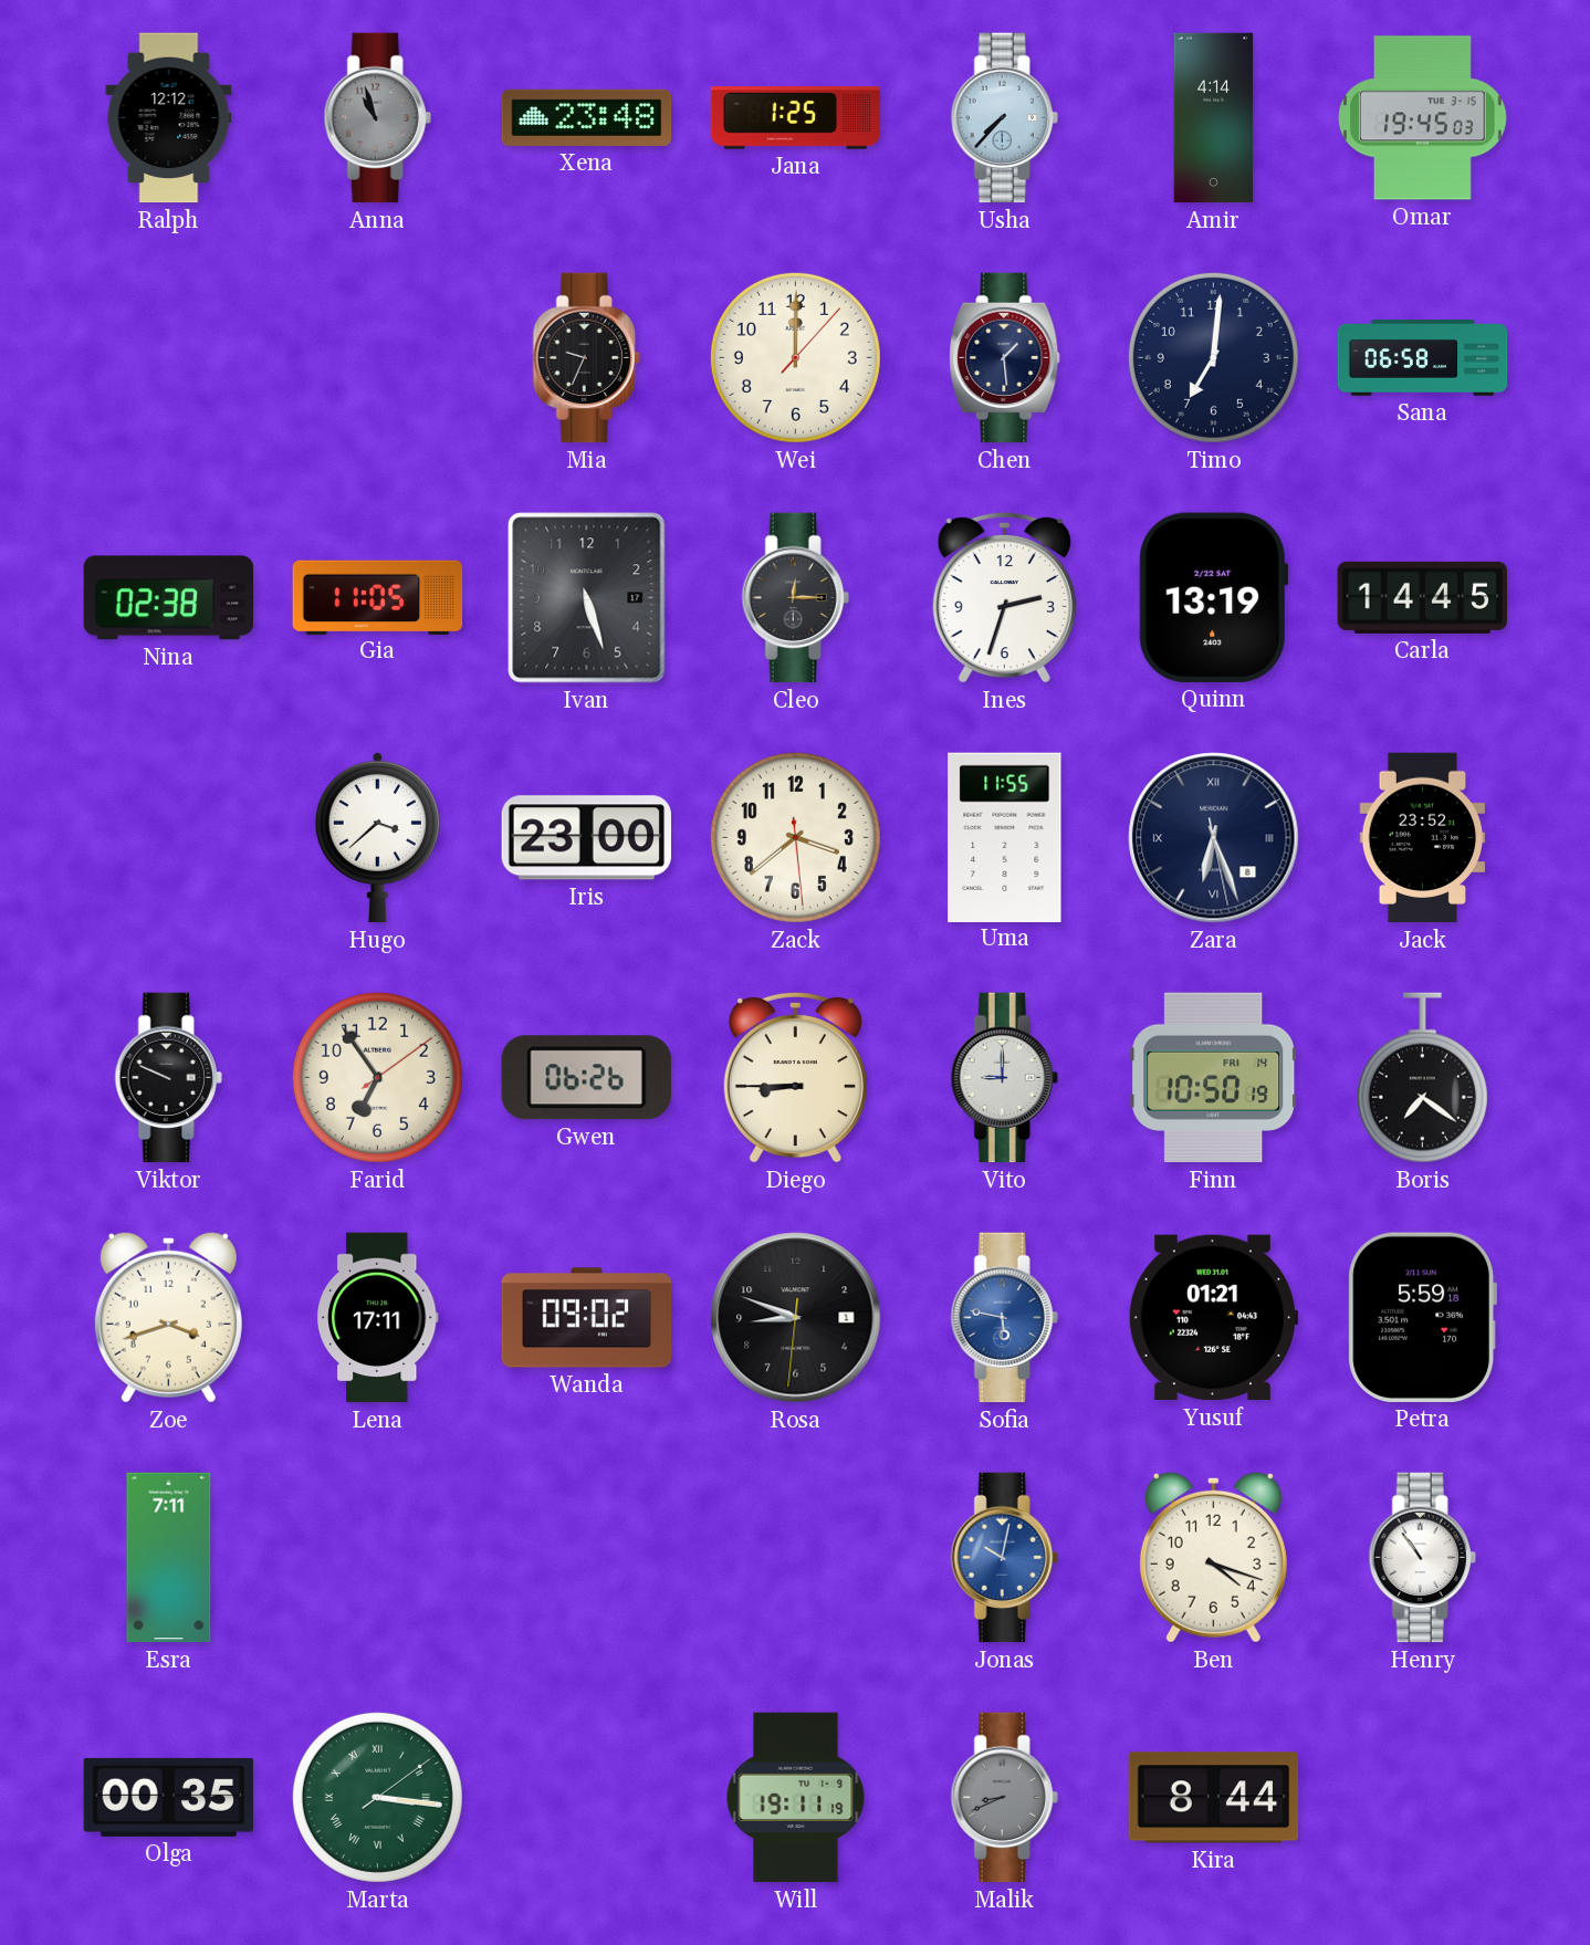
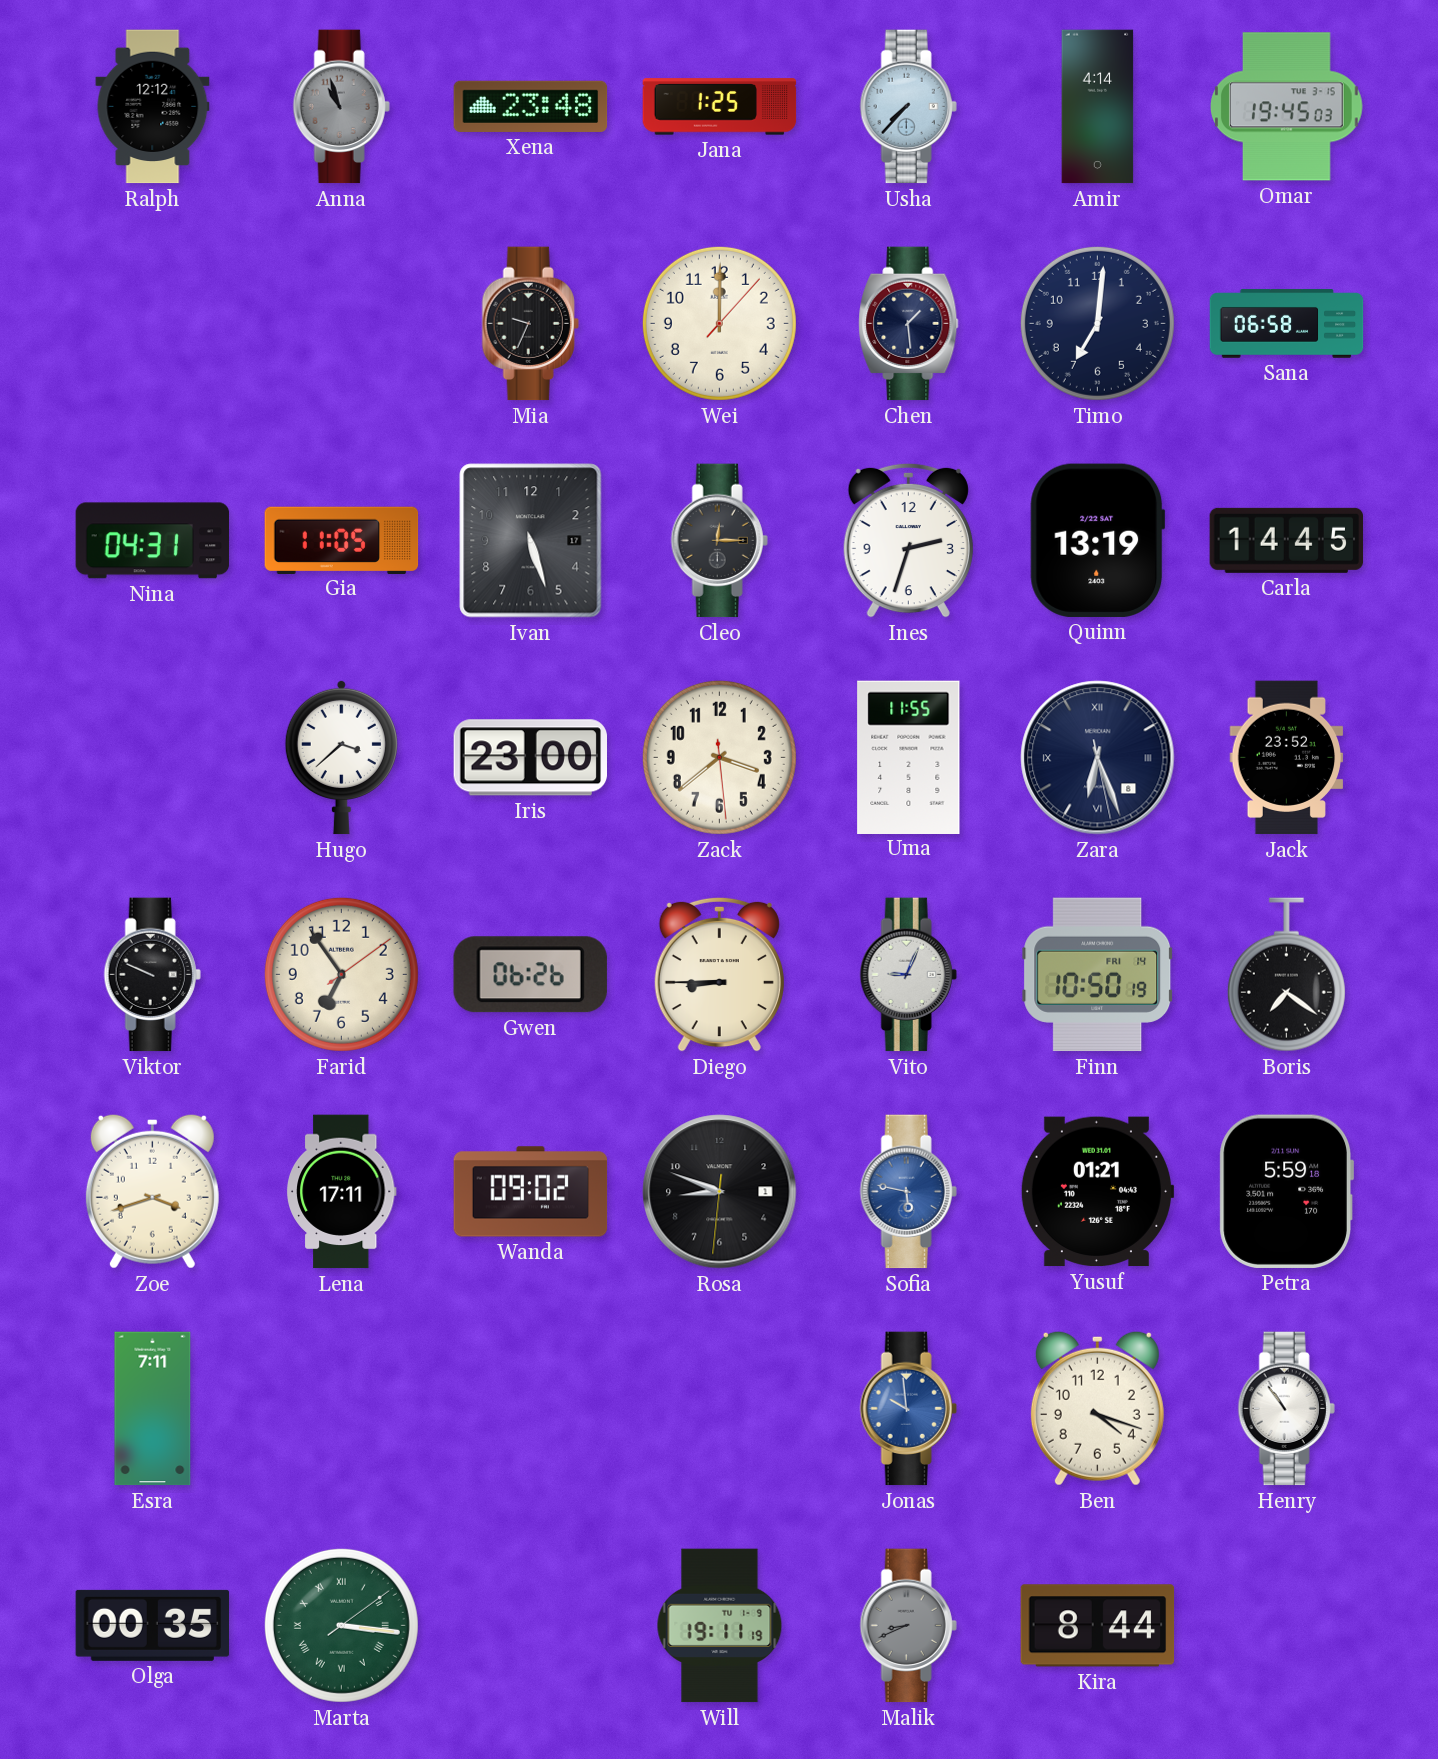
Nina: 02:38 -> 04:31
Vito: 9:00 -> 9:04
Jonas: 10:02 -> 9:59
